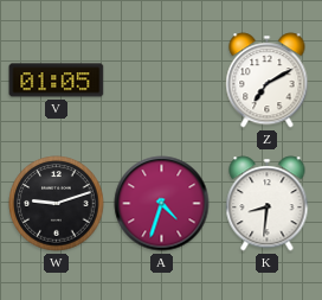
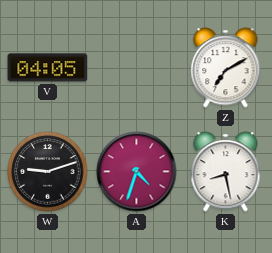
V: 01:05 -> 04:05
K: 8:31 -> 8:28
